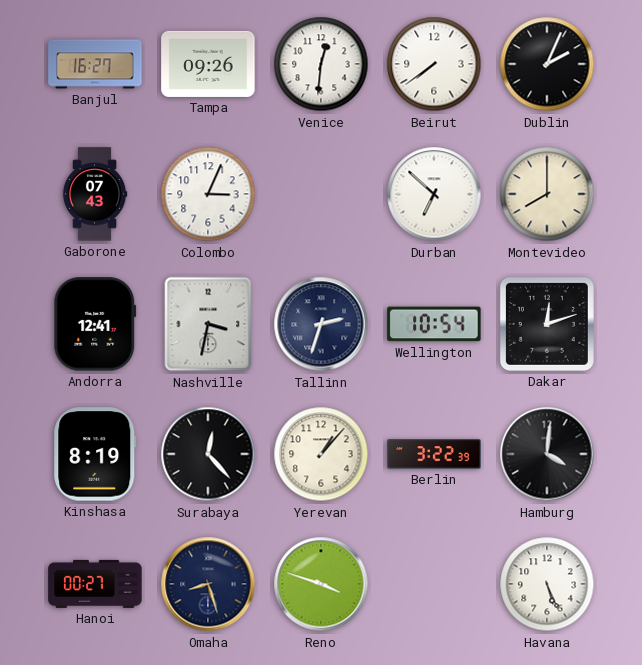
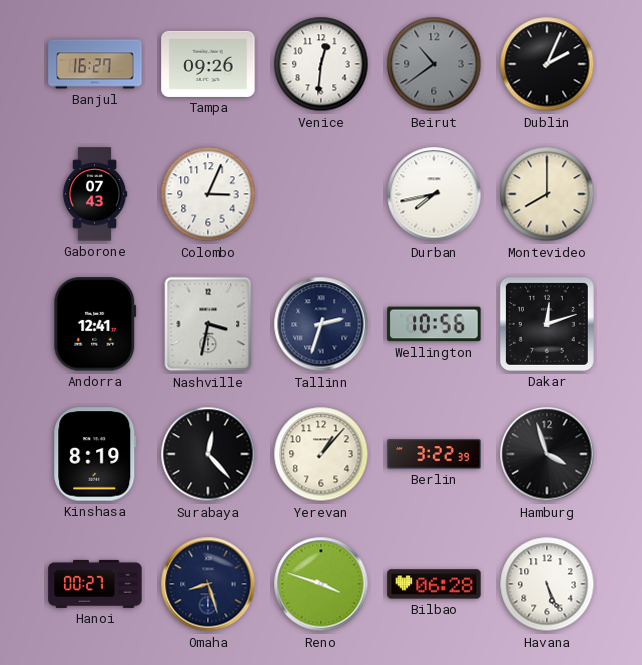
Beirut: 7:39 -> 10:39
Beirut dial: white -> grey
Durban: 6:52 -> 7:43
Wellington: 10:54 -> 10:56
Hamburg: 4:01 -> 3:57
Bilbao: none -> 06:28
